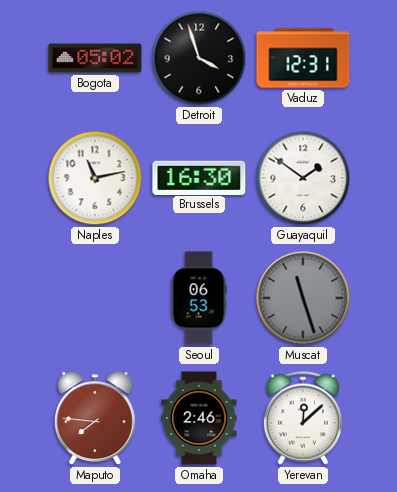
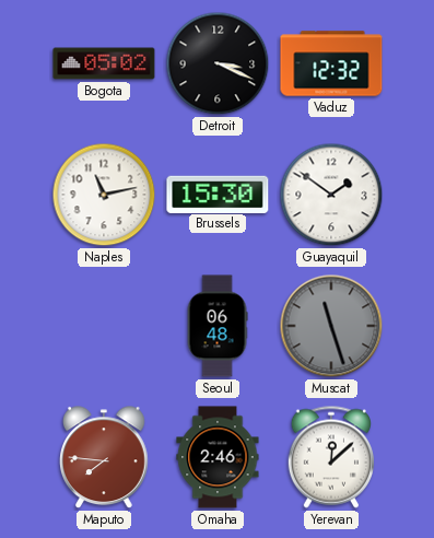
Detroit: 3:57 -> 3:19
Vaduz: 12:31 -> 12:32
Brussels: 16:30 -> 15:30
Seoul: 06:53 -> 06:48
